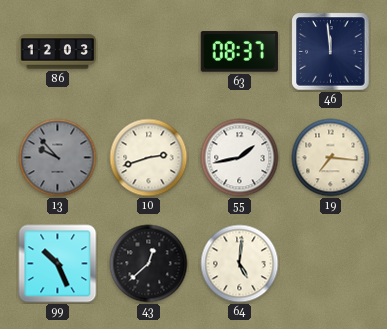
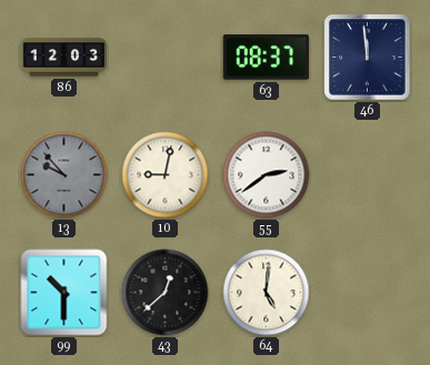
10: 2:42 -> 9:02
55: 1:43 -> 2:39
19: 7:16 -> none
99: 10:26 -> 10:30
